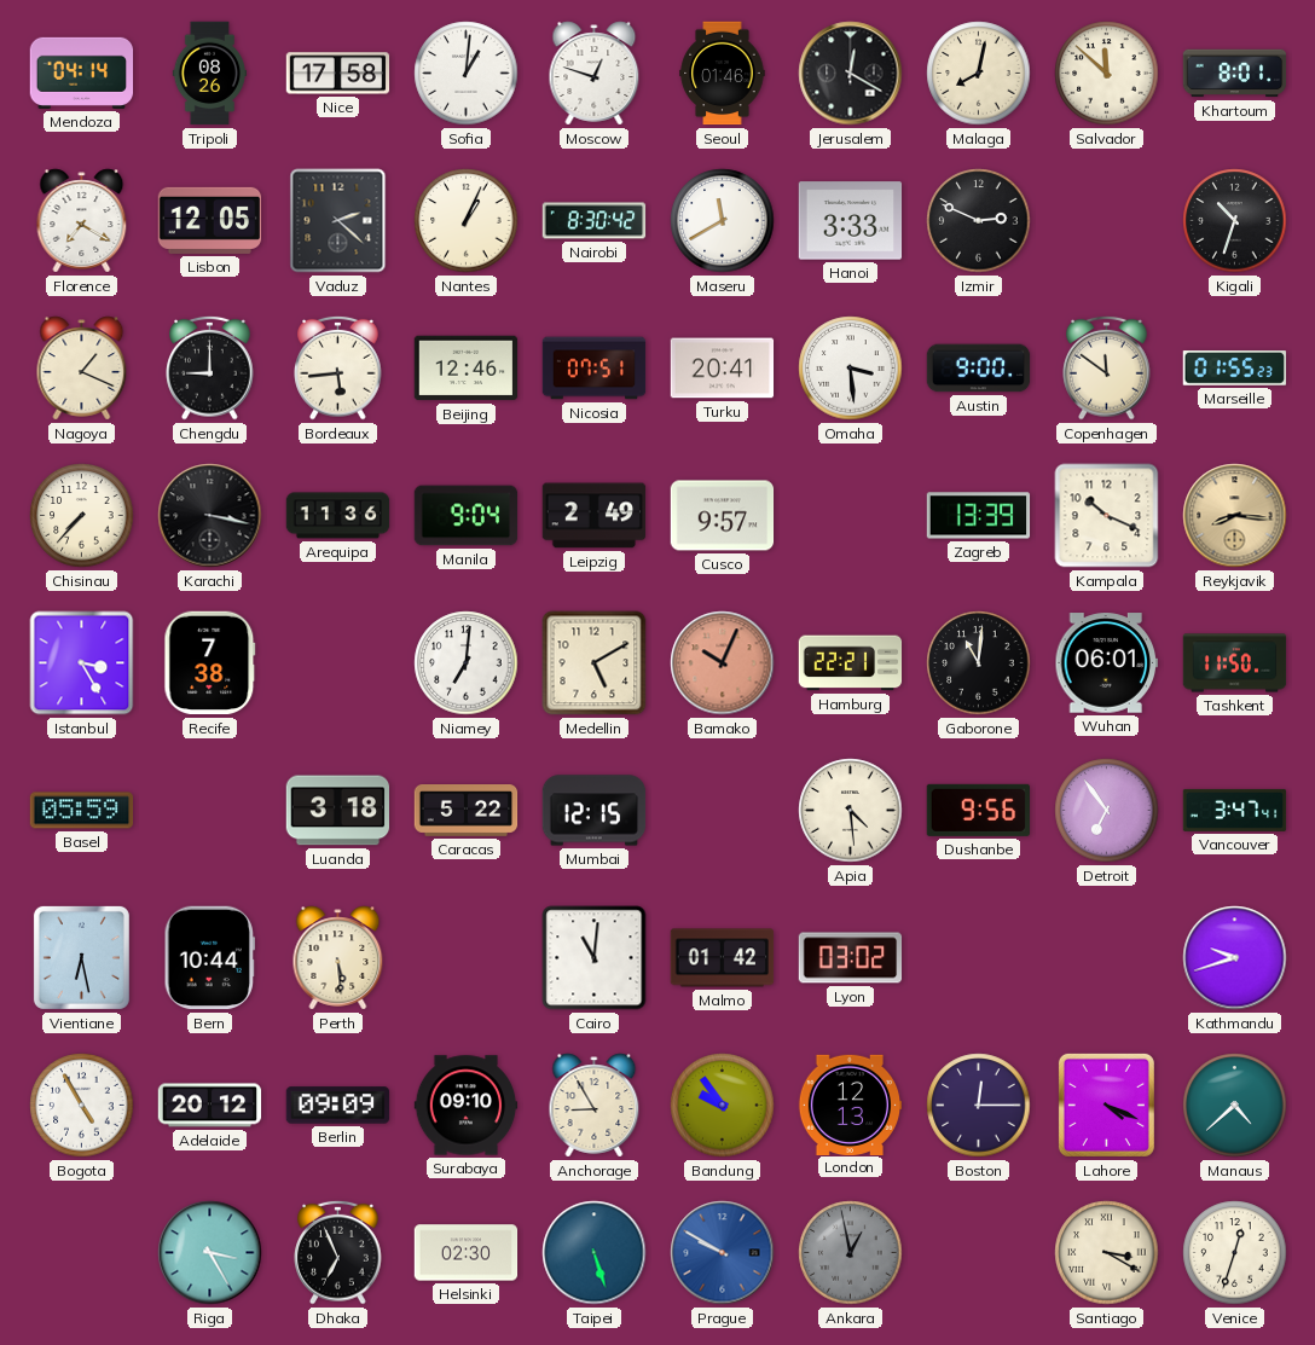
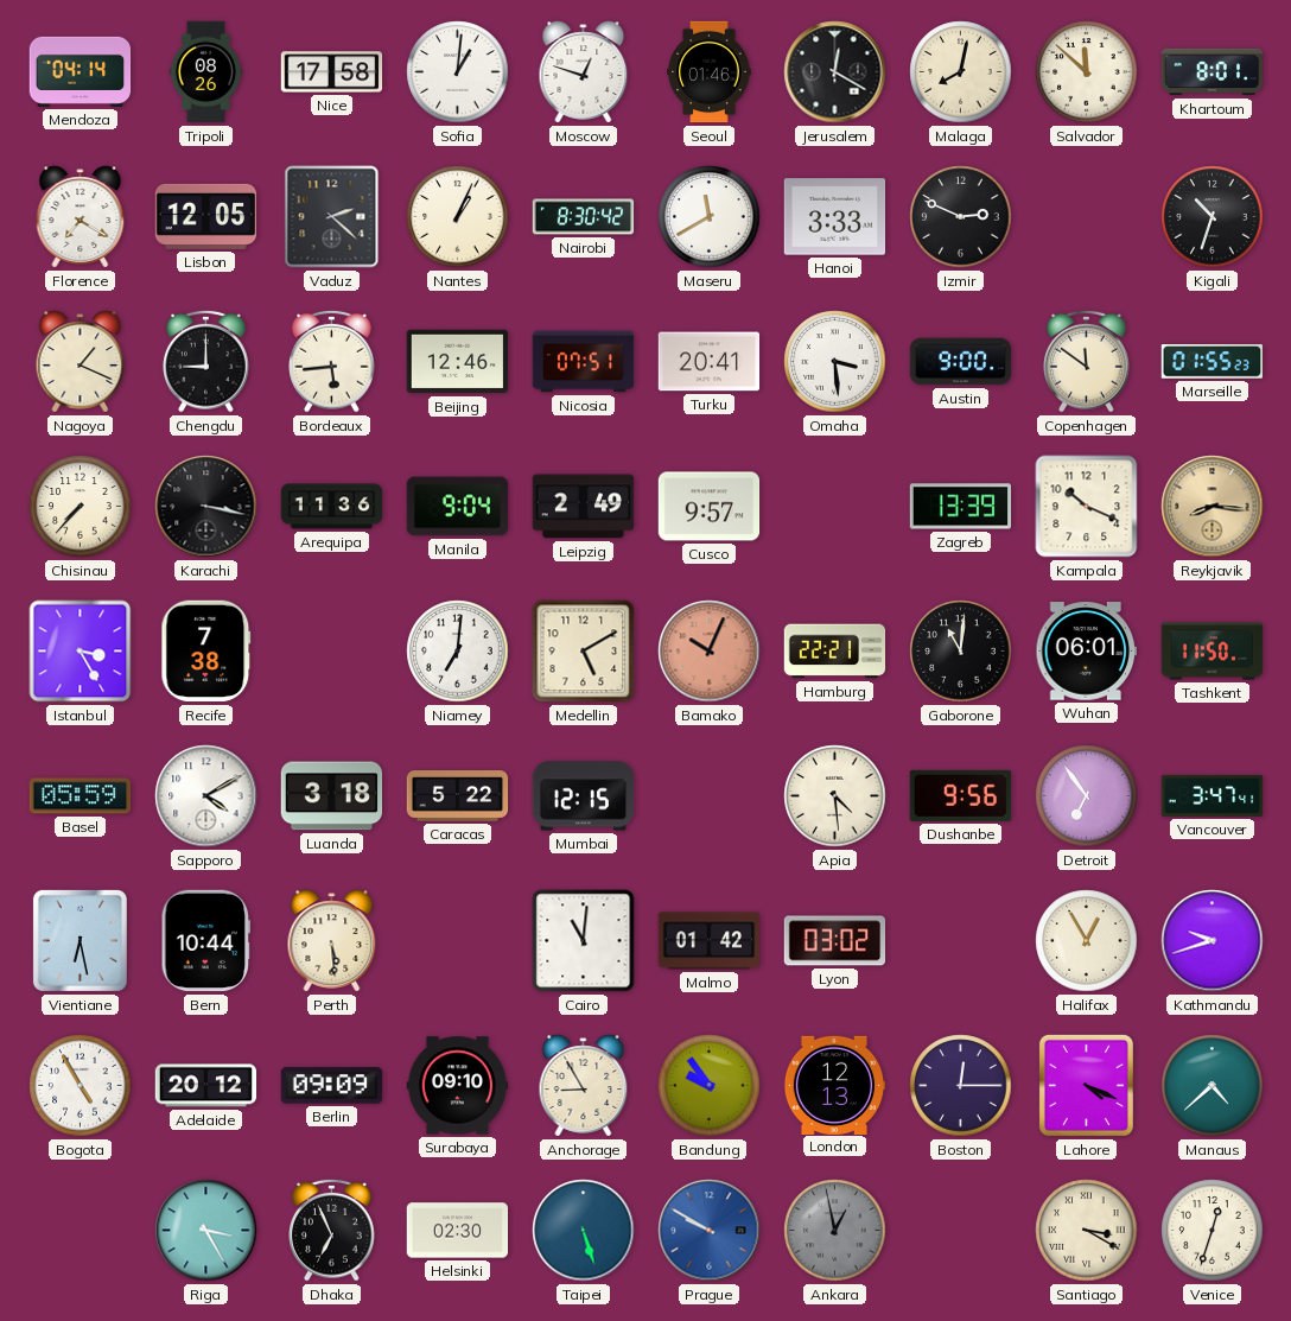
Sapporo: none -> 4:10
Halifax: none -> 12:55
